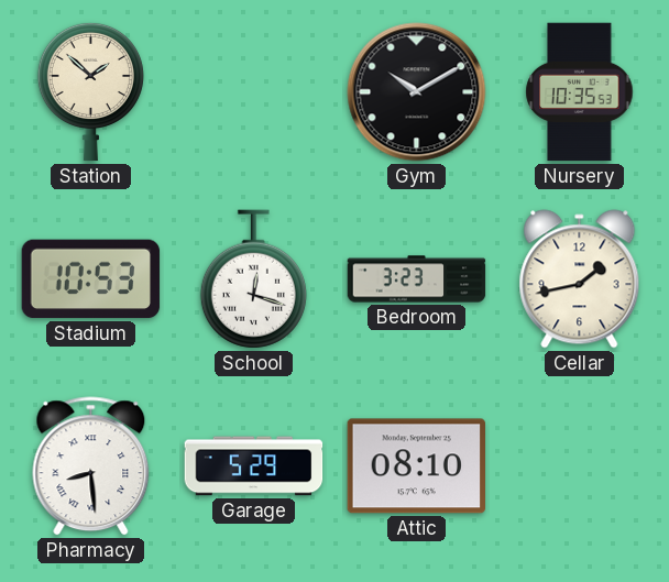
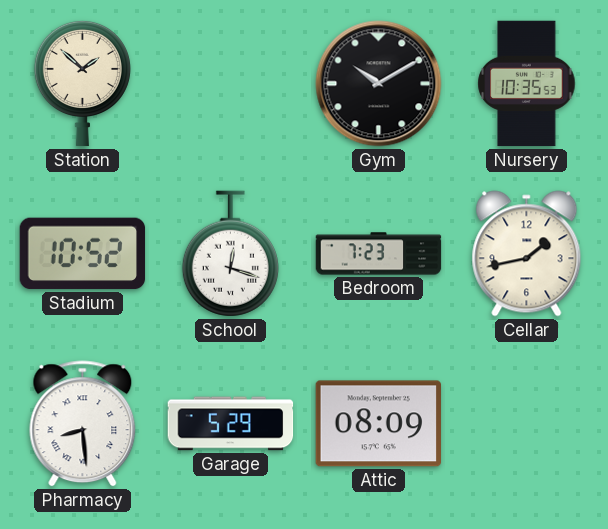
Stadium: 10:53 -> 10:52
Bedroom: 3:23 -> 7:23
Attic: 08:10 -> 08:09
